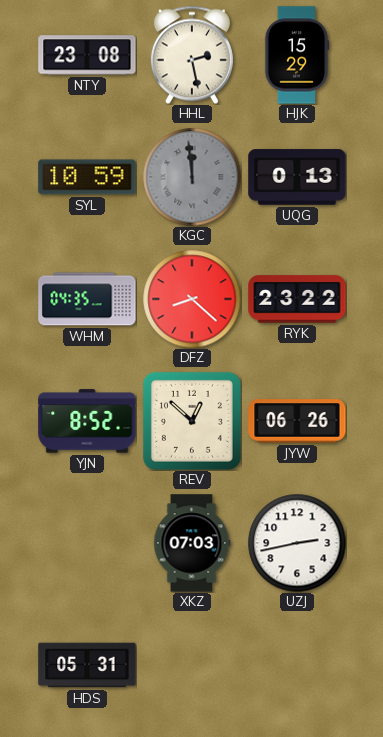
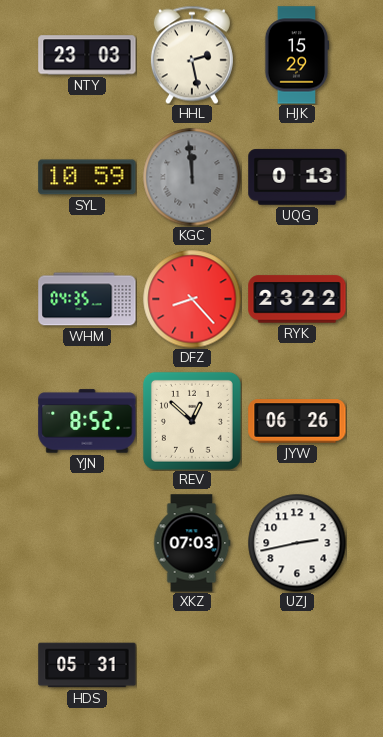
NTY: 23:08 -> 23:03
DFZ: 8:22 -> 8:23
